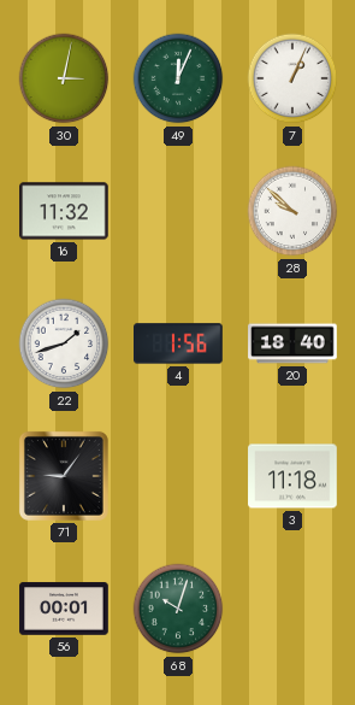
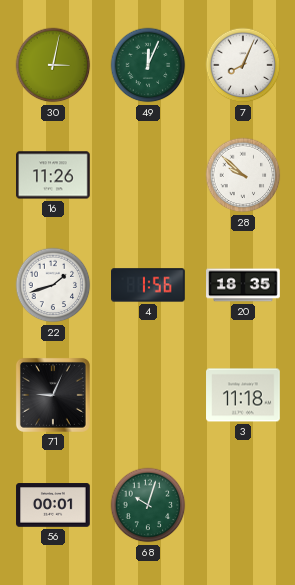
7: 1:04 -> 8:04
16: 11:32 -> 11:26
20: 18:40 -> 18:35
71: 9:06 -> 9:04
